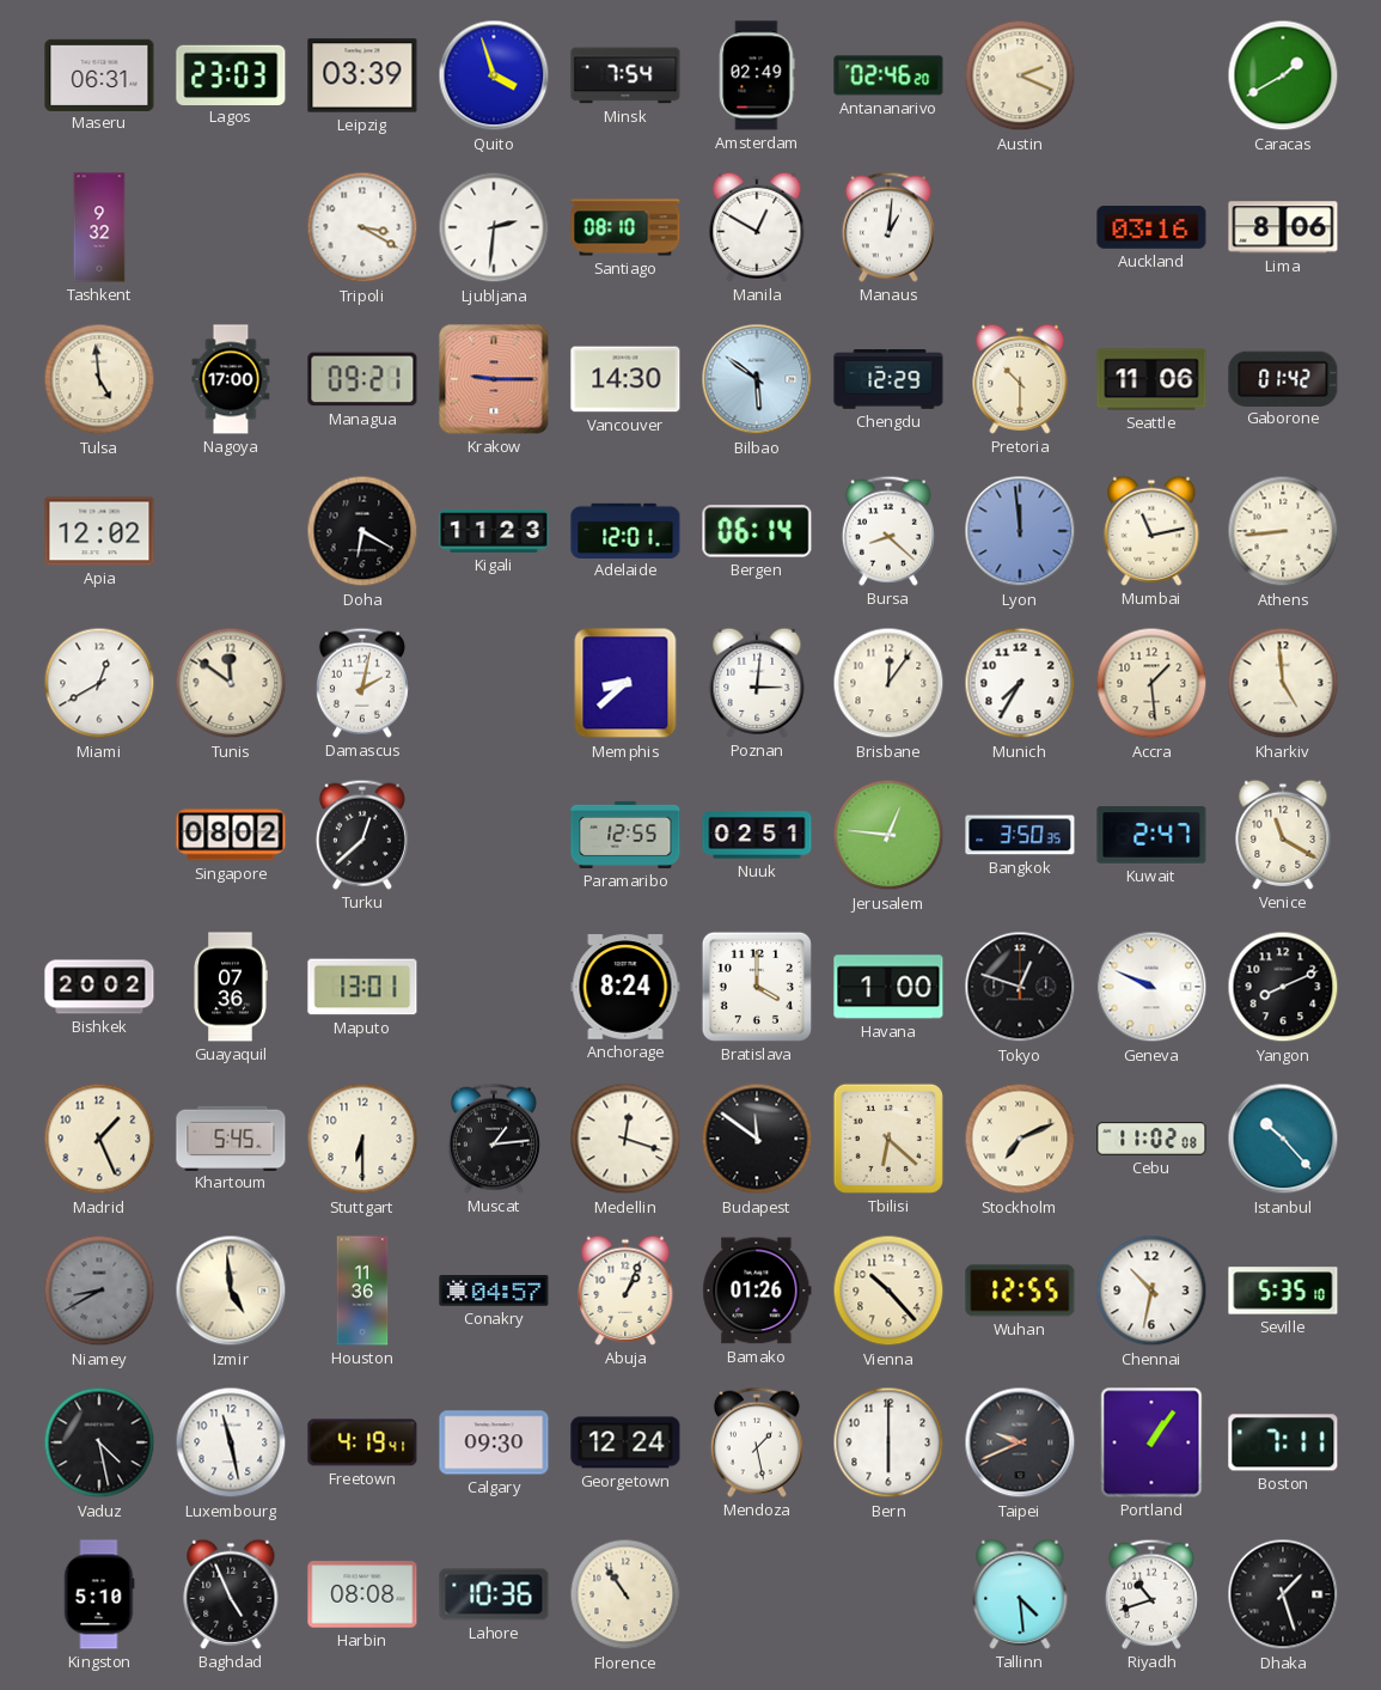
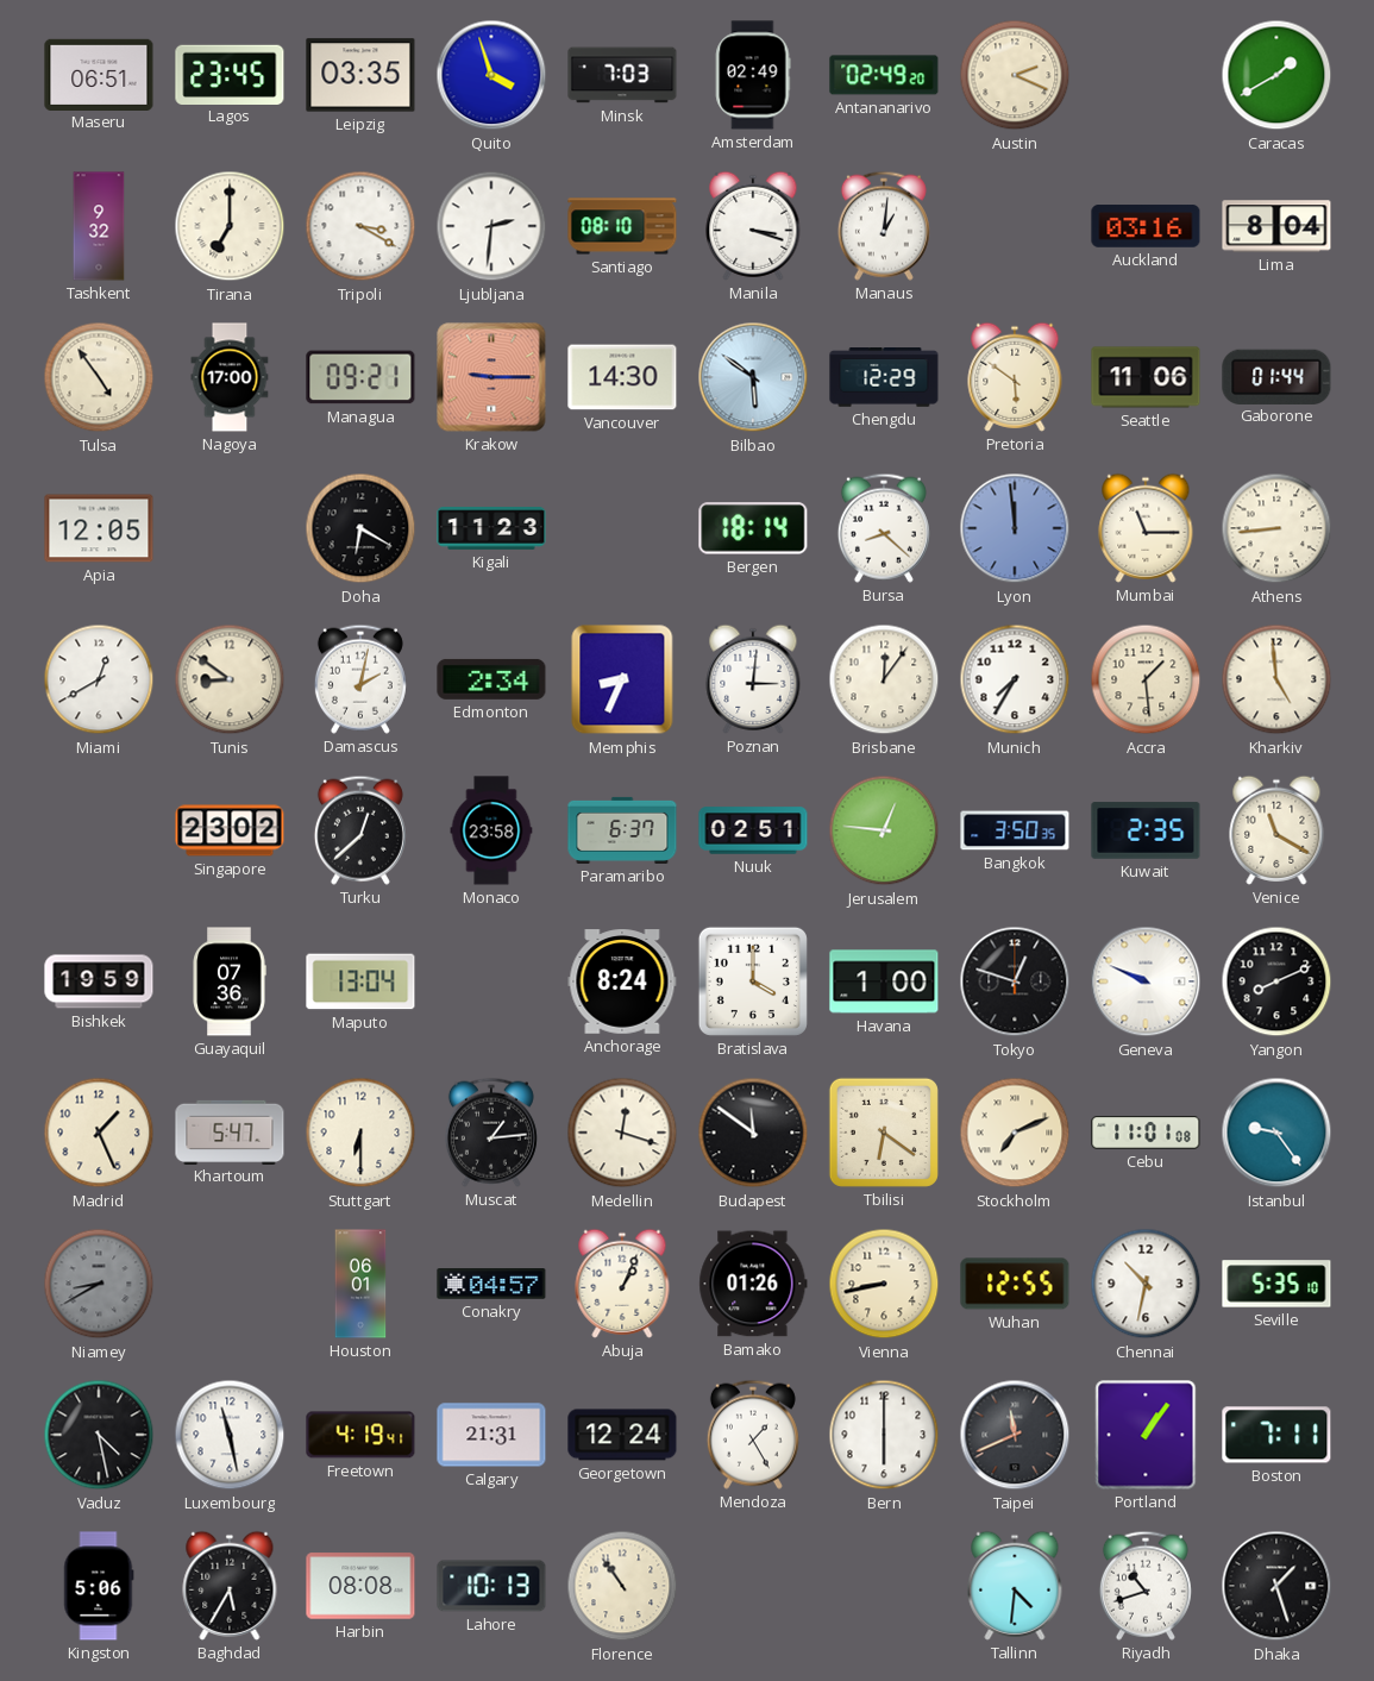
Maseru: 06:31 -> 06:51
Lagos: 23:03 -> 23:45
Leipzig: 03:39 -> 03:35
Minsk: 7:54 -> 7:03
Antananarivo: 02:46 -> 02:49
Tirana: none -> 7:00
Manila: 12:50 -> 3:18
Lima: 8:06 -> 8:04
Tulsa: 4:59 -> 4:54
Pretoria: 10:30 -> 5:51
Gaborone: 01:42 -> 01:44
Apia: 12:02 -> 12:05
Adelaide: 12:01 -> none
Bergen: 06:14 -> 18:14
Mumbai: 11:13 -> 11:15
Tunis: 11:51 -> 8:51
Edmonton: none -> 2:34
Memphis: 8:38 -> 8:34
Singapore: 08:02 -> 23:02
Monaco: none -> 23:58
Paramaribo: 12:55 -> 6:37
Kuwait: 2:47 -> 2:35
Bishkek: 20:02 -> 19:59
Maputo: 13:01 -> 13:04
Khartoum: 5:45 -> 5:47
Tbilisi: 6:22 -> 6:21
Cebu: 11:02 -> 11:01
Istanbul: 10:23 -> 9:24
Izmir: 4:59 -> none
Houston: 11:36 -> 06:01
Vienna: 10:23 -> 8:43
Calgary: 09:30 -> 21:31
Mendoza: 1:28 -> 1:25
Taipei: 9:41 -> 11:41
Kingston: 5:10 -> 5:06
Baghdad: 4:56 -> 5:35
Lahore: 10:36 -> 10:13
Tallinn: 4:29 -> 4:31
